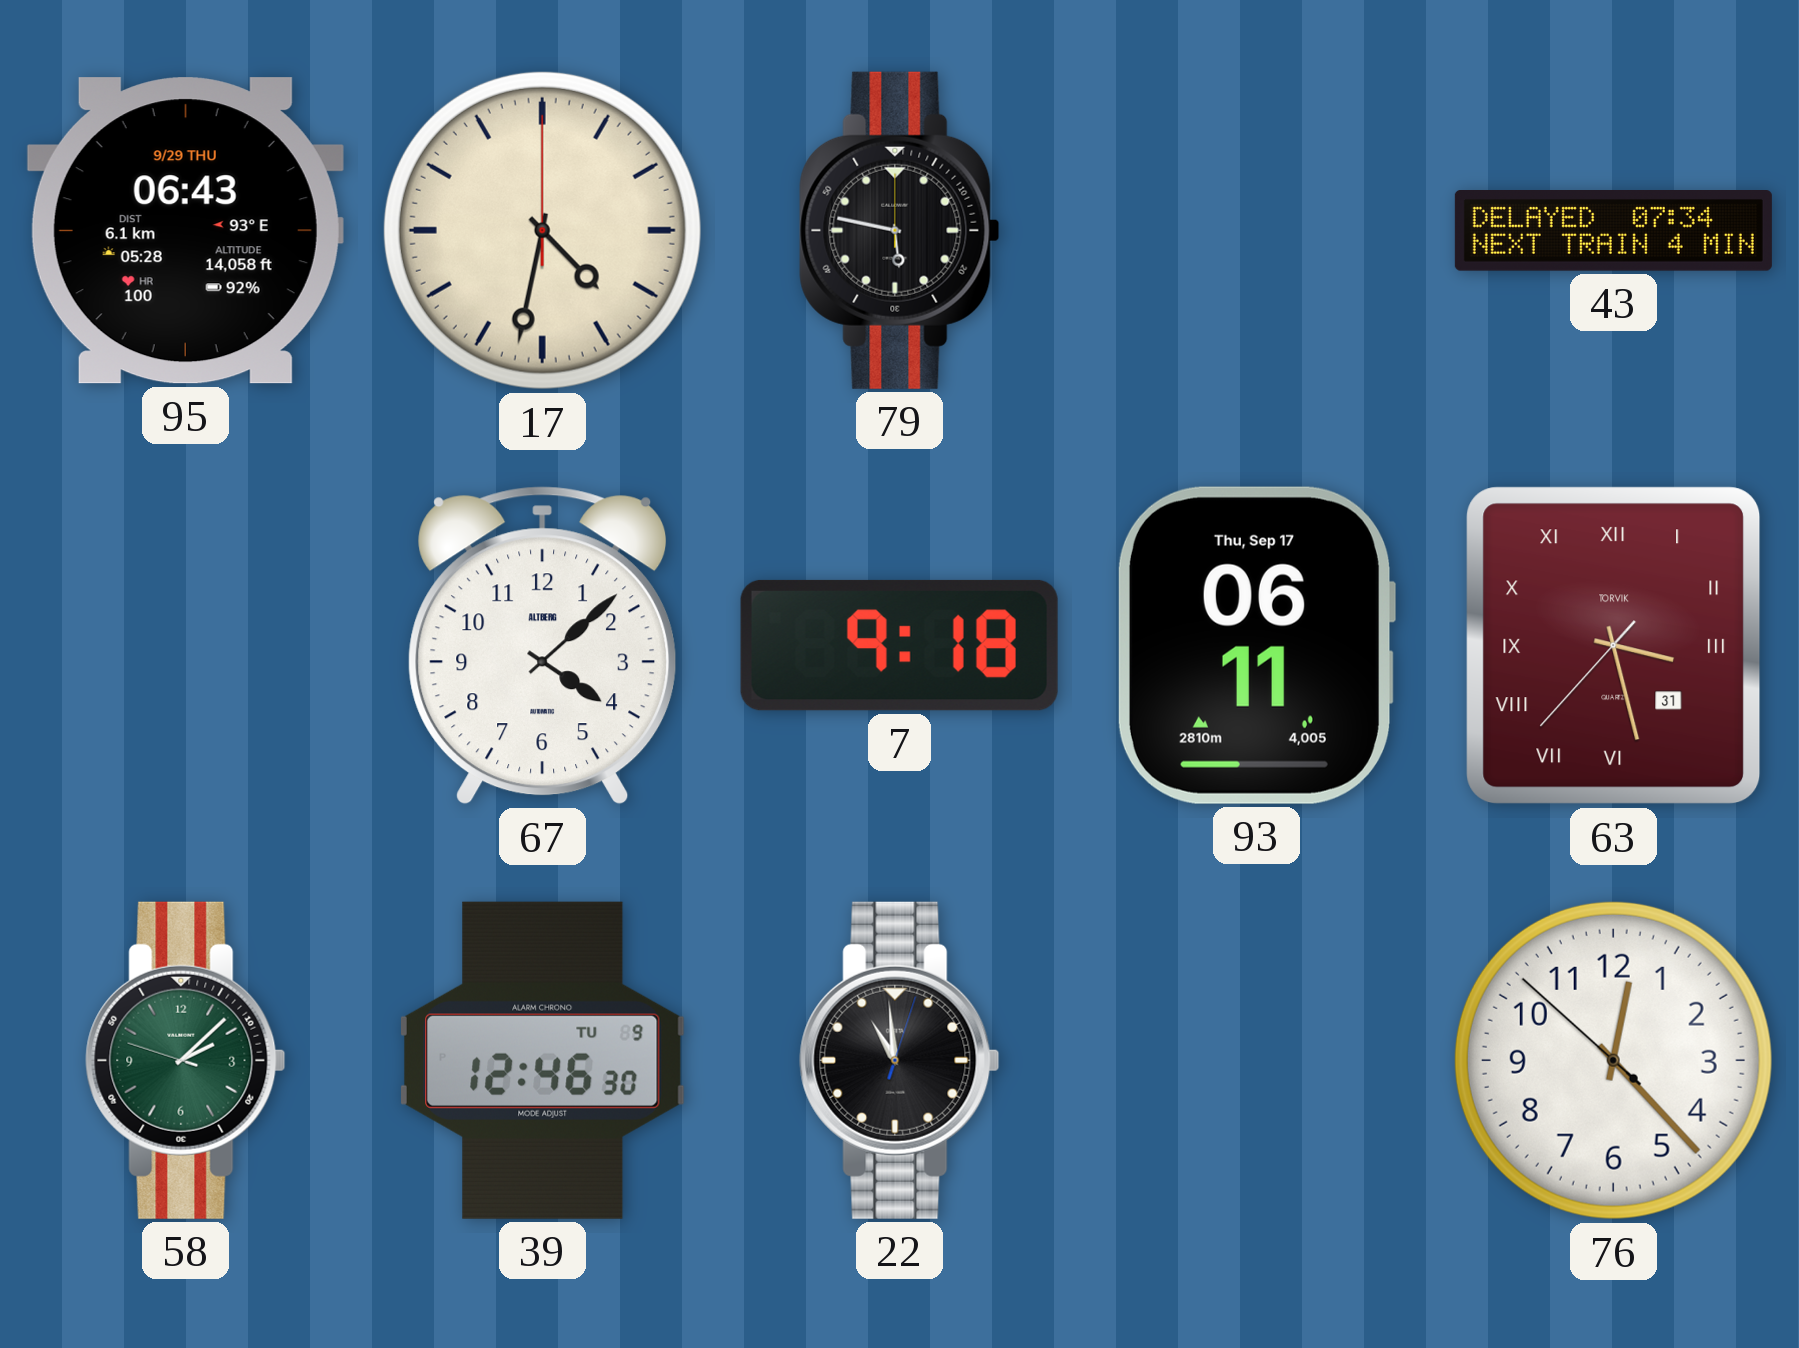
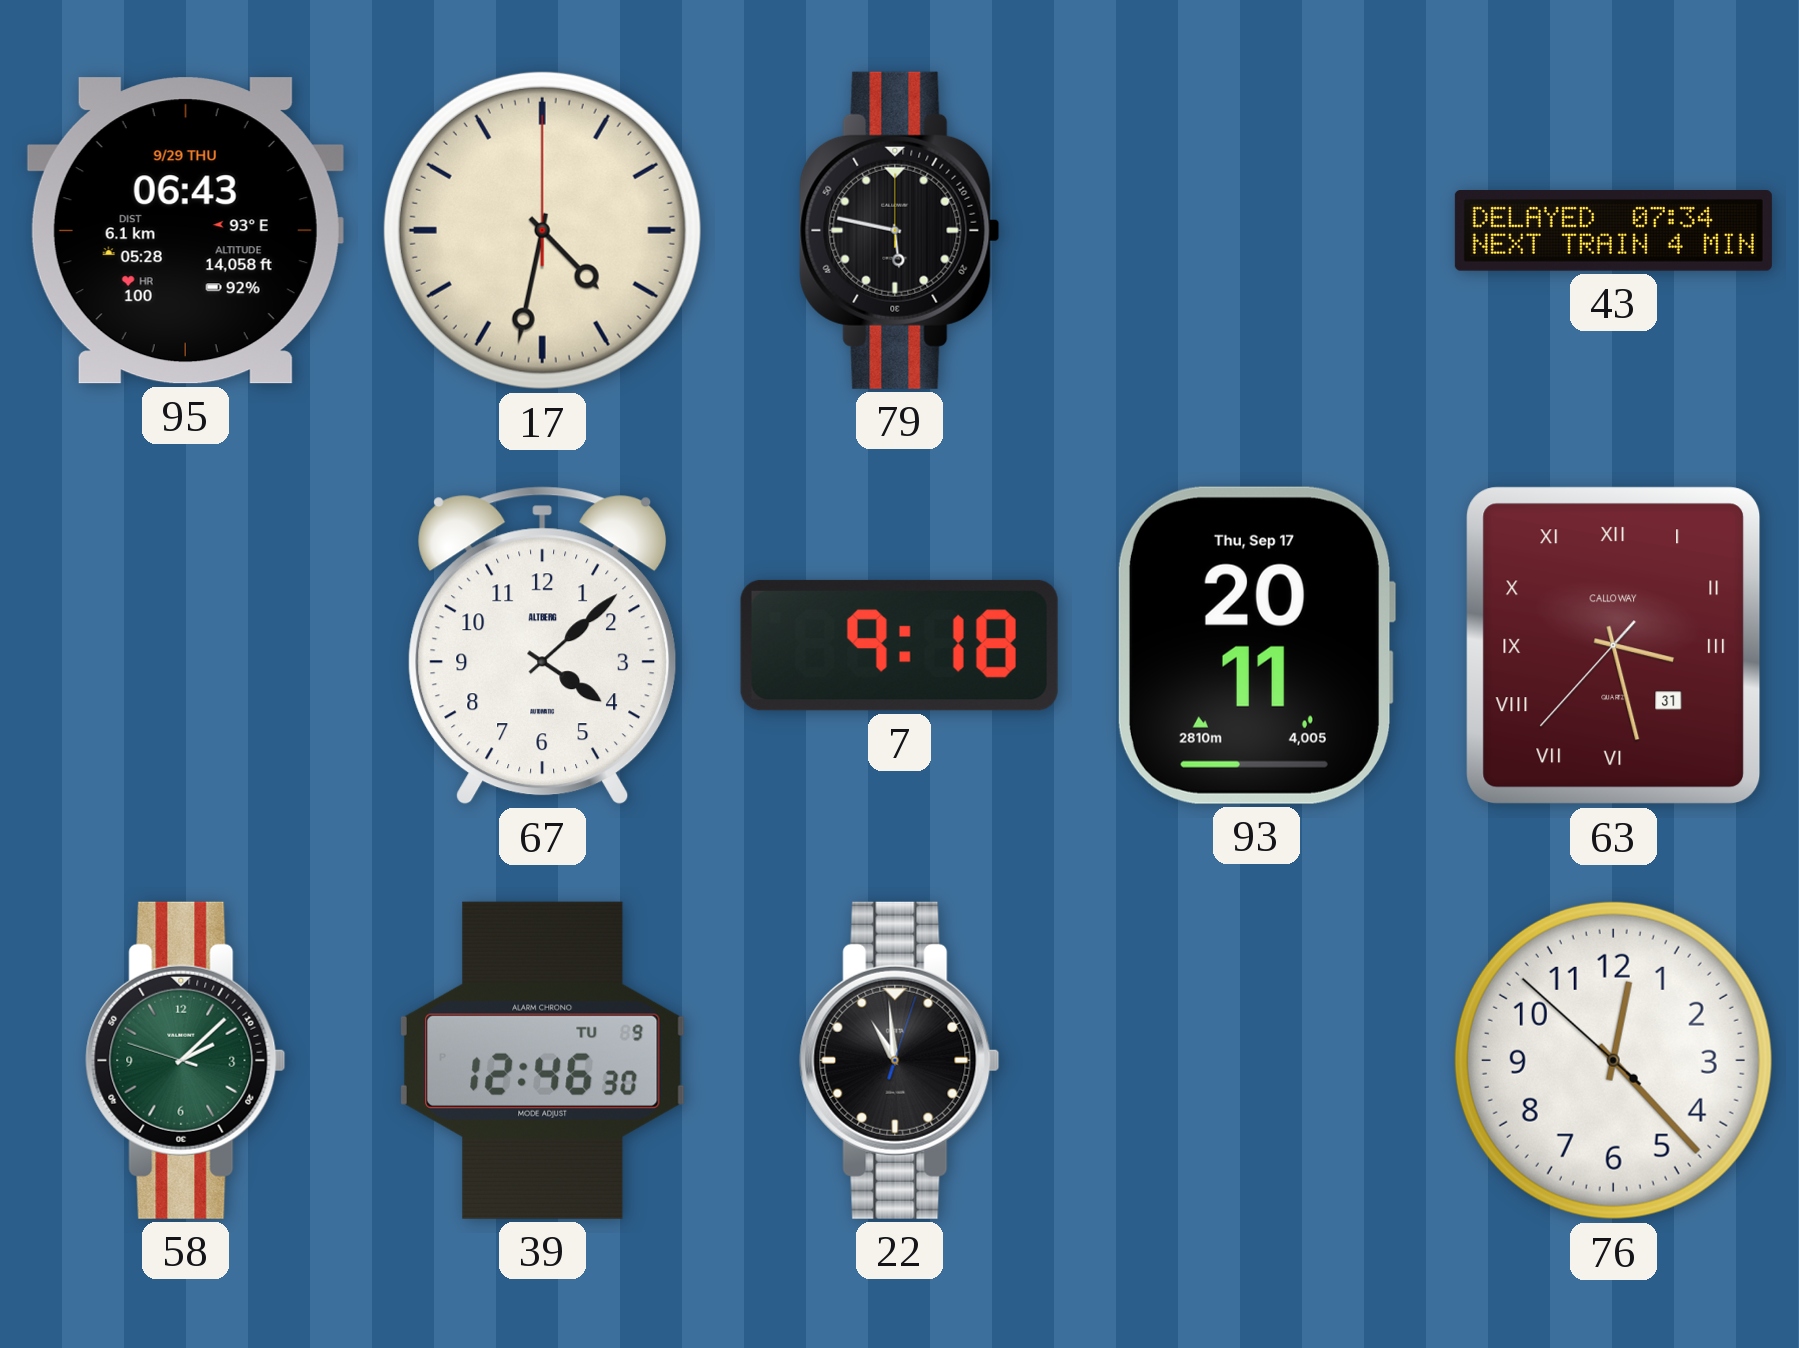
93: 06:11 -> 20:11
63 brand: TORVIK -> CALLOWAY
